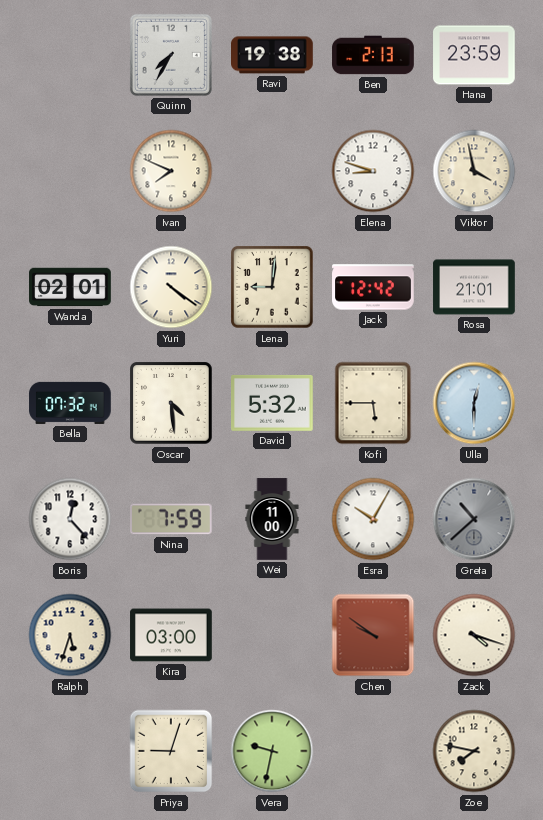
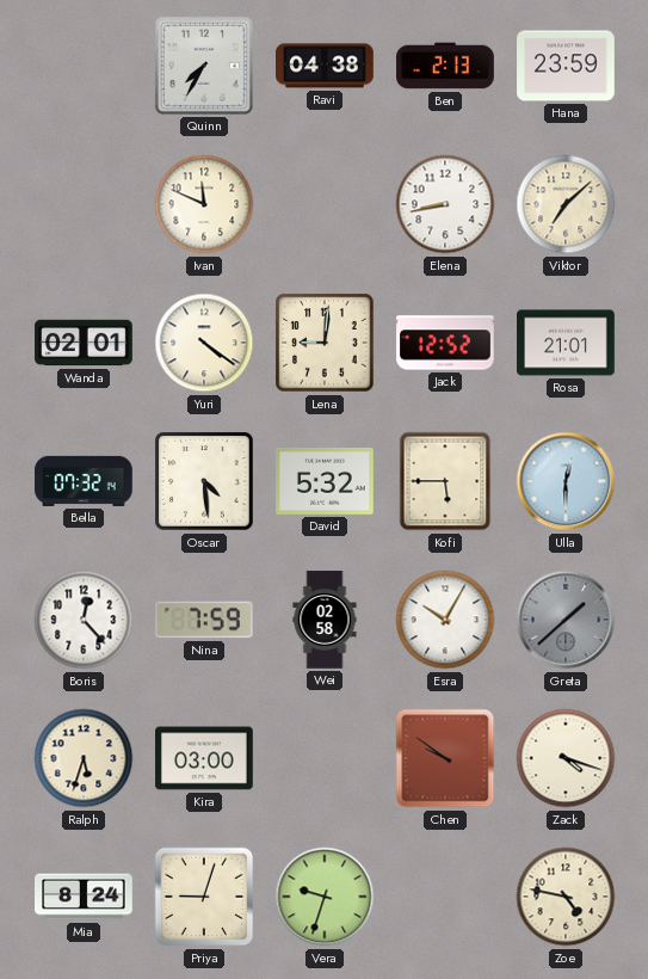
Ravi: 19:38 -> 04:38
Ivan: 7:49 -> 11:49
Elena: 8:48 -> 8:43
Viktor: 3:58 -> 7:08
Jack: 12:42 -> 12:52
Wei: 11:00 -> 02:58
Greta: 10:38 -> 1:38
Mia: none -> 8:24
Vera: 9:32 -> 9:33
Zoe: 7:47 -> 4:47
